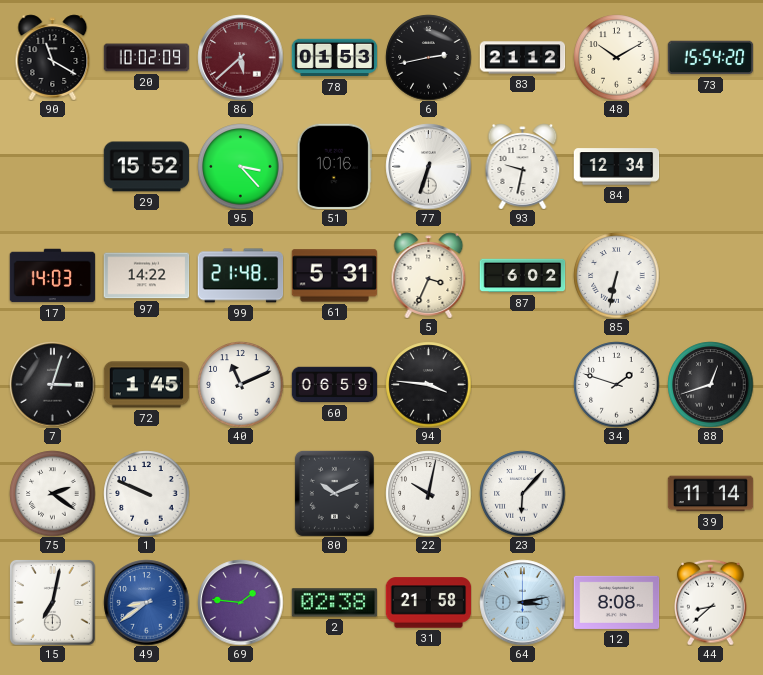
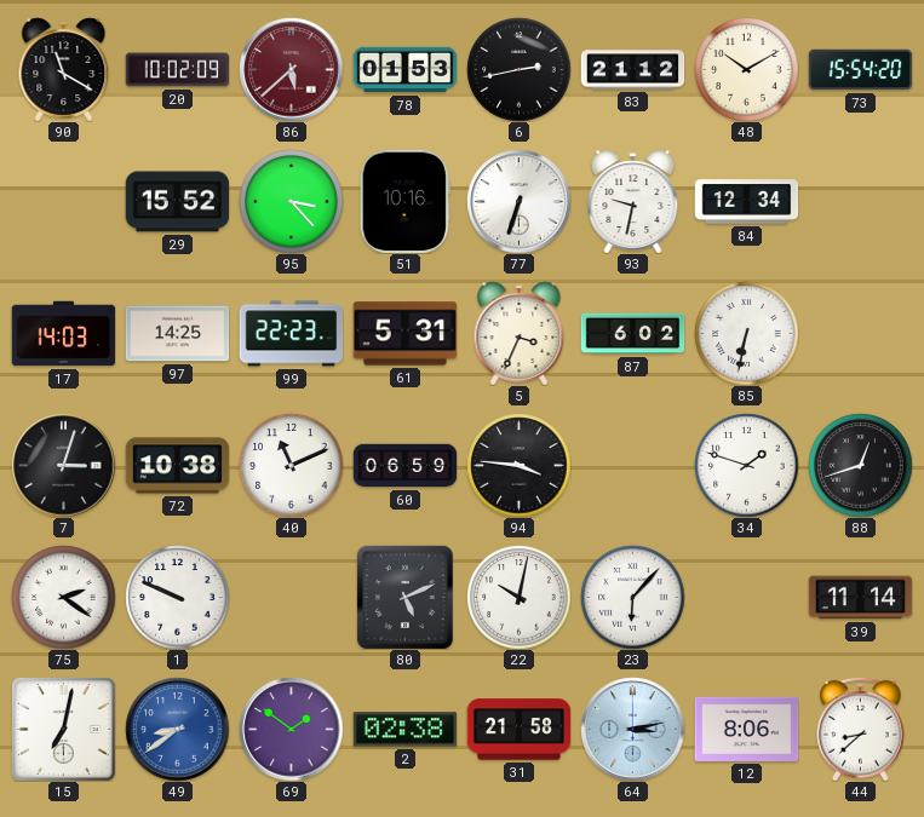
97: 14:22 -> 14:25
99: 21:48 -> 22:23
72: 1:45 -> 10:38
80: 10:11 -> 5:11
69: 1:46 -> 1:51
12: 8:08 -> 8:06
